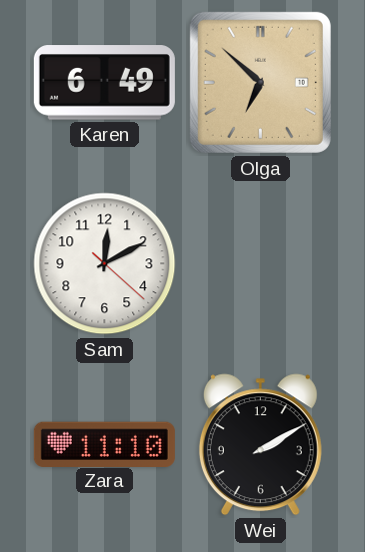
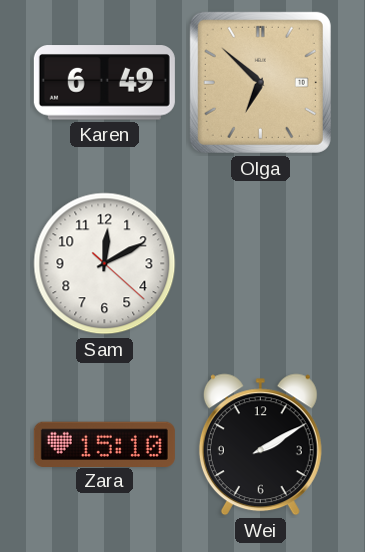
Zara: 11:10 -> 15:10
